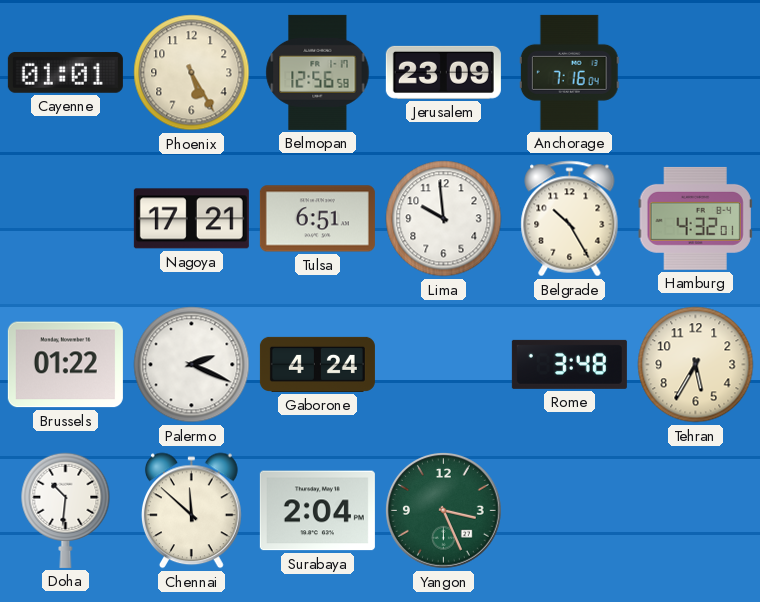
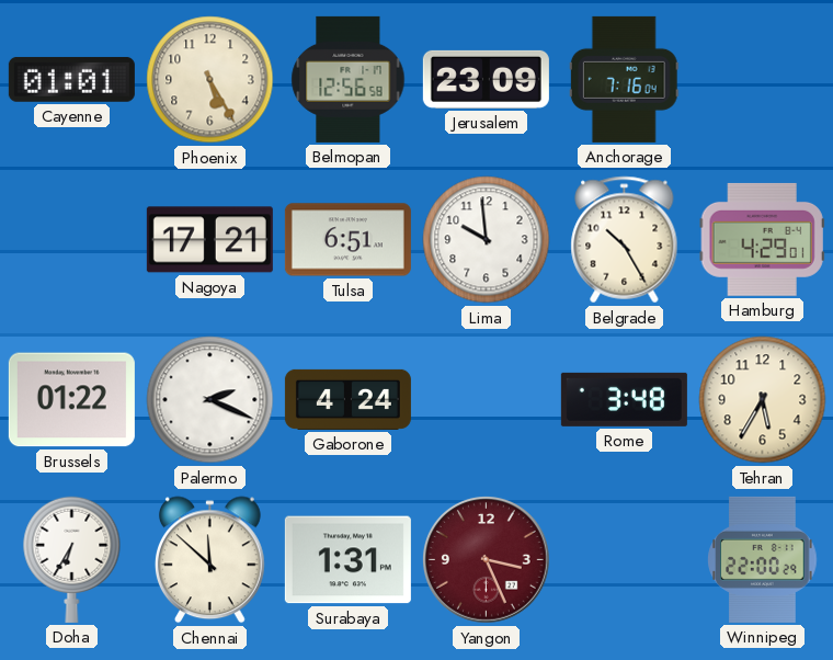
Hamburg: 4:32 -> 4:29
Doha: 10:31 -> 6:35
Surabaya: 2:04 -> 1:31
Yangon dial: green -> burgundy
Winnipeg: none -> 22:00
